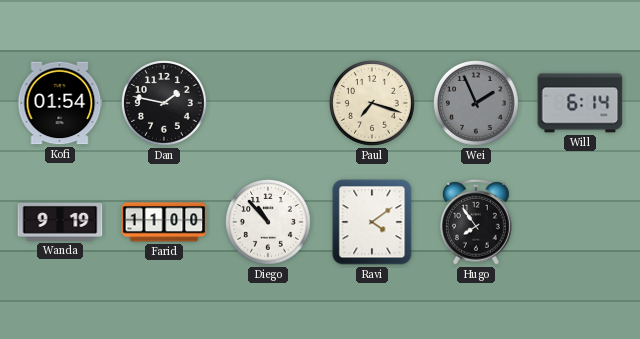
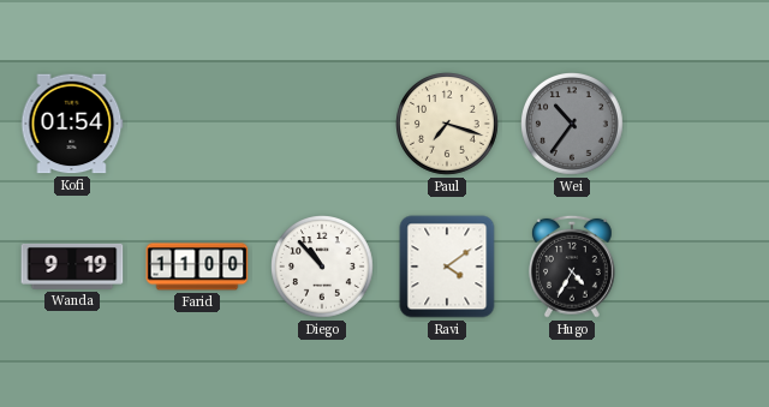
Dan: 1:47 -> none
Wei: 1:56 -> 10:36
Will: 6:14 -> none
Hugo: 7:54 -> 4:35
